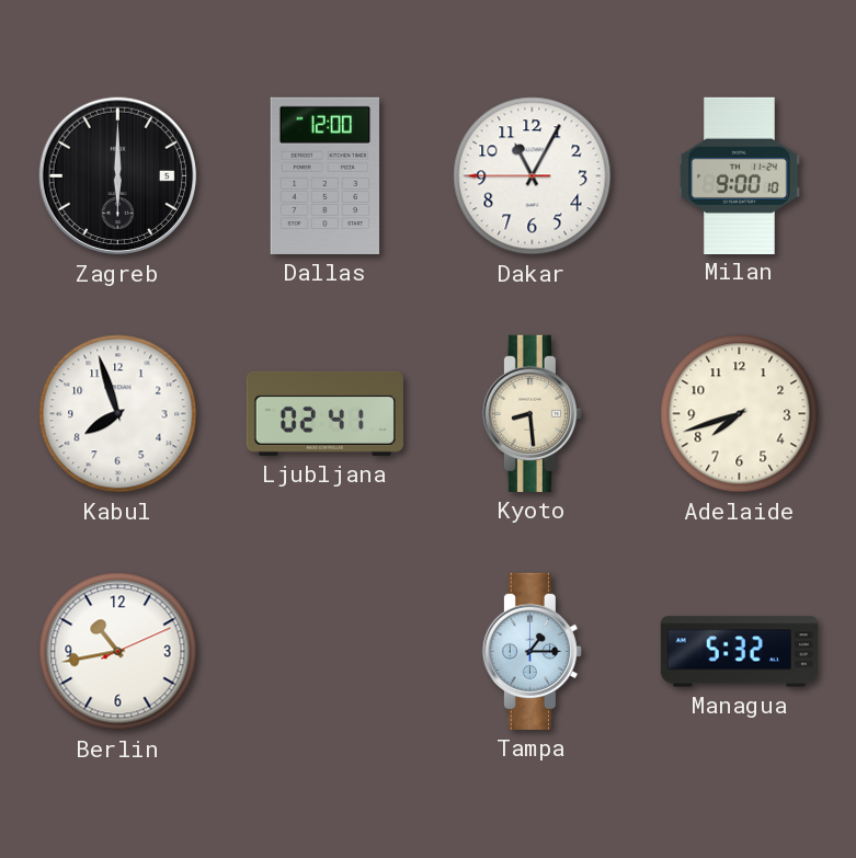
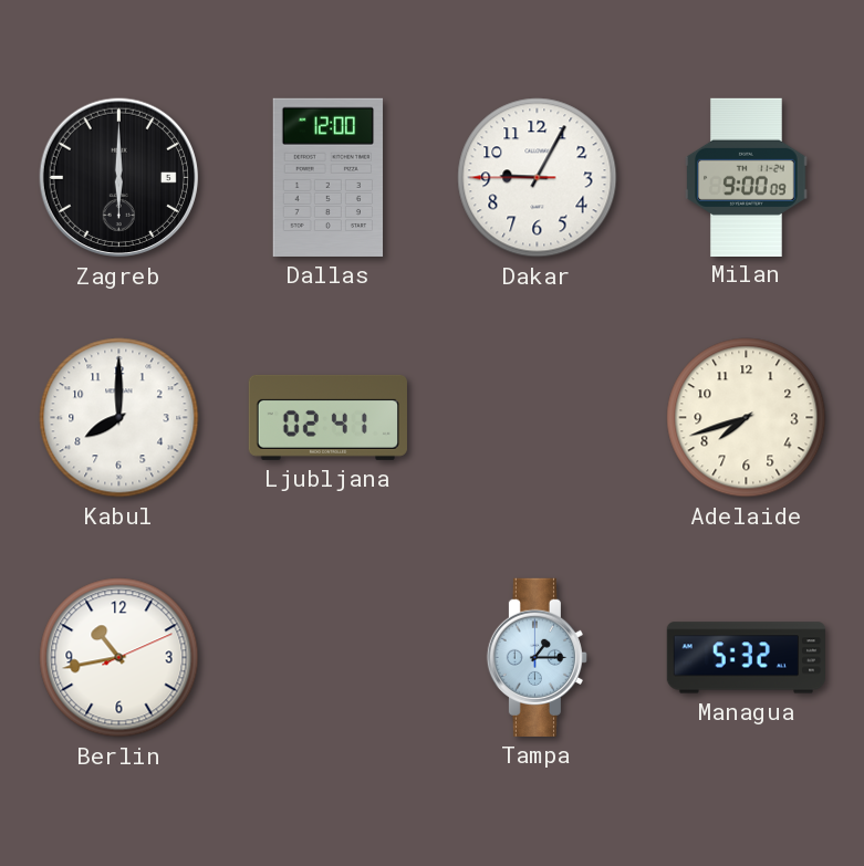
Dakar: 11:04 -> 9:04
Milan: 9:00:10 -> 9:00:09
Kabul: 7:57 -> 8:00
Kyoto: 8:29 -> none
